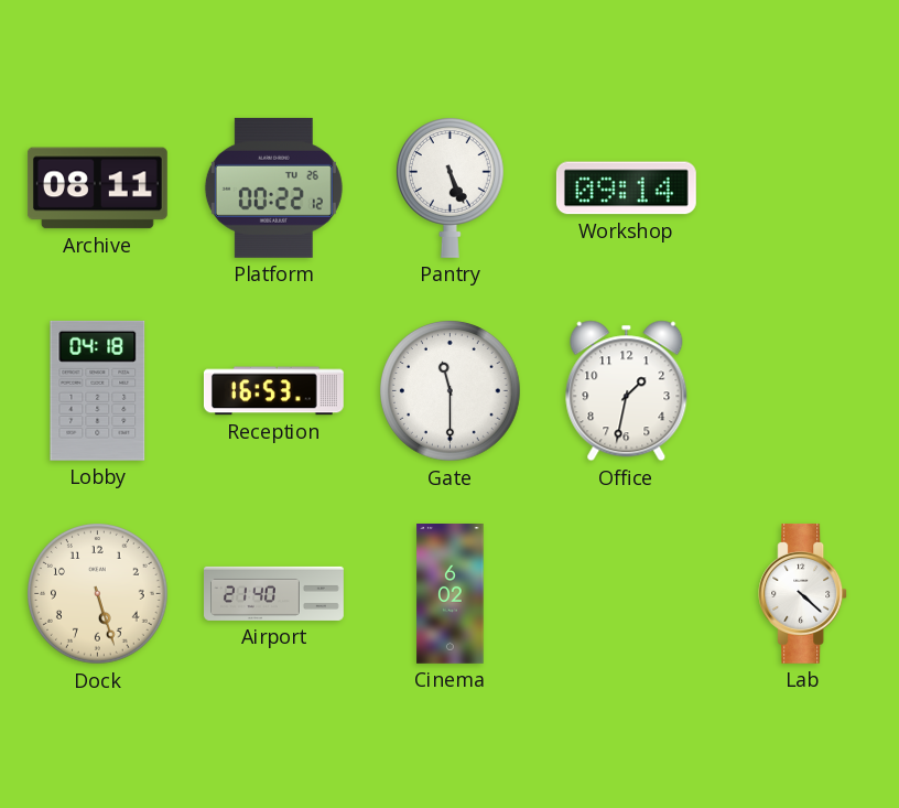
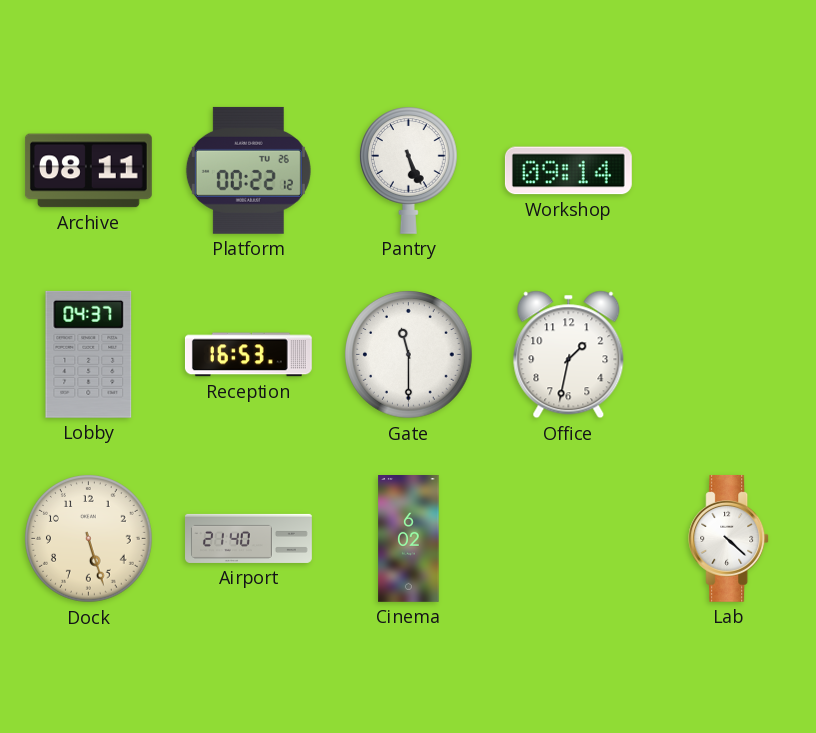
Lobby: 04:18 -> 04:37
